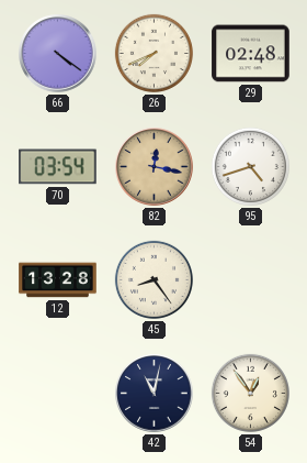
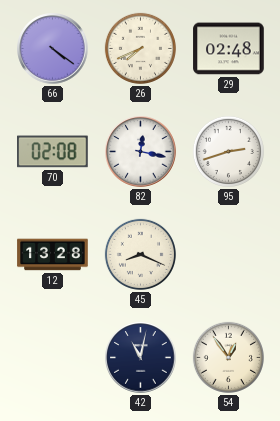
70: 03:54 -> 02:08
82 dial: champagne -> white
95: 4:42 -> 2:42
45: 8:24 -> 8:19
